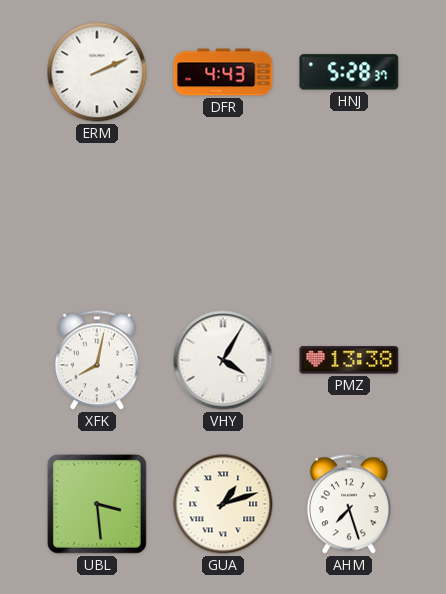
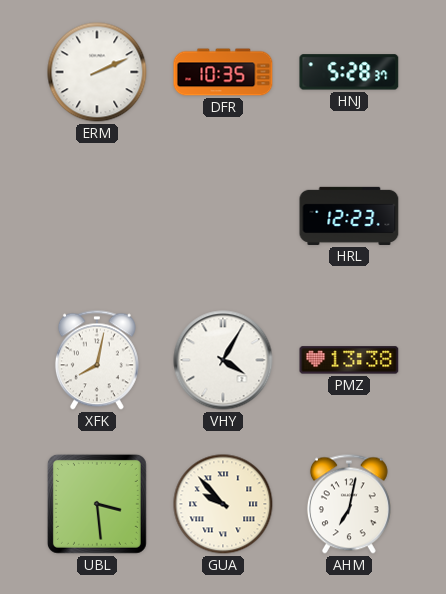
DFR: 4:43 -> 10:35
HRL: none -> 12:23
GUA: 1:12 -> 9:53
AHM: 7:27 -> 7:02
